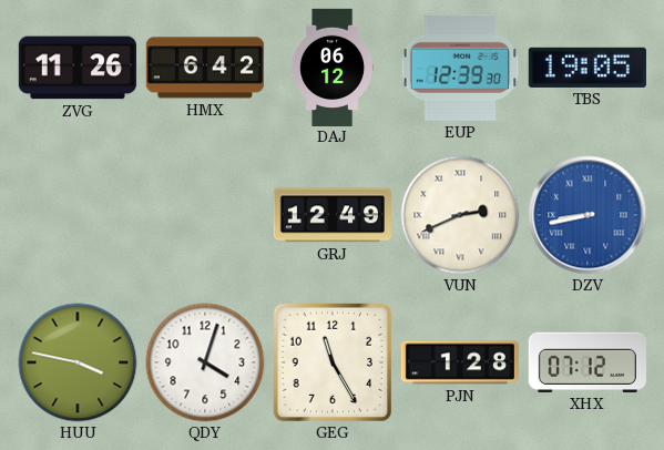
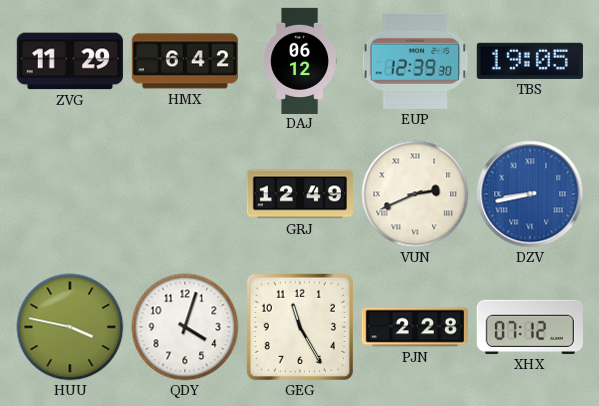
ZVG: 11:26 -> 11:29
PJN: 1:28 -> 2:28
